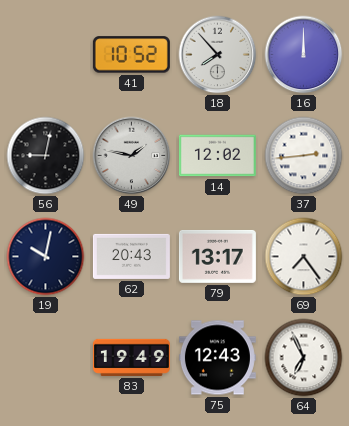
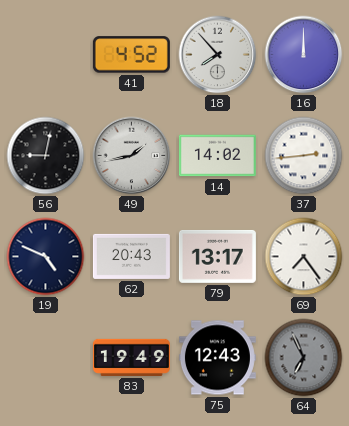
41: 10:52 -> 4:52
49: 1:47 -> 1:43
14: 12:02 -> 14:02
19: 10:02 -> 4:49
64 dial: white -> grey
